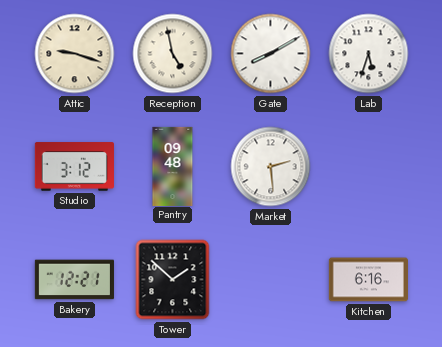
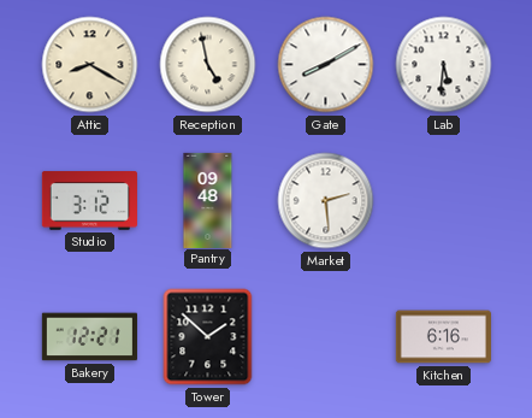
Attic: 9:18 -> 8:20
Lab: 5:33 -> 5:31
